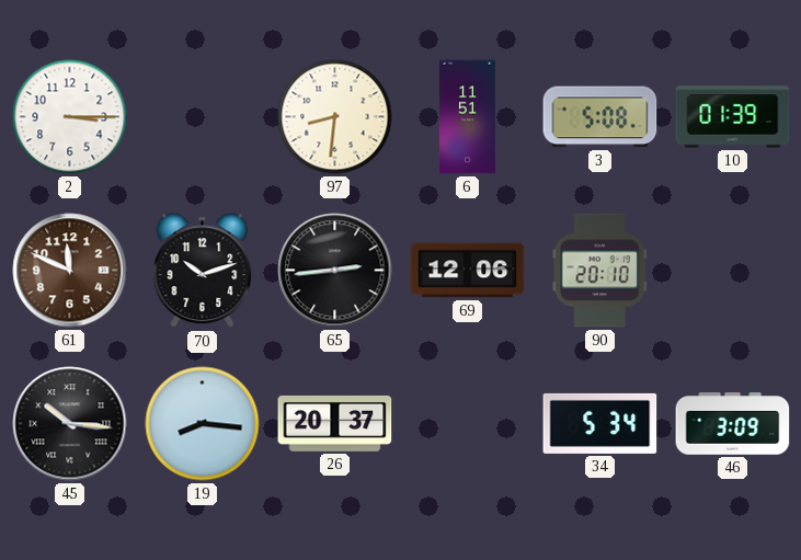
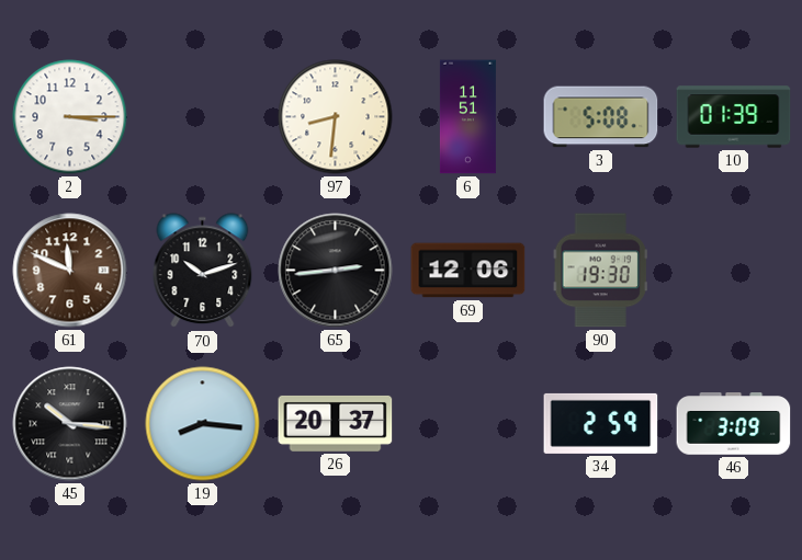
90: 20:10 -> 19:30
34: 5:34 -> 2:59
